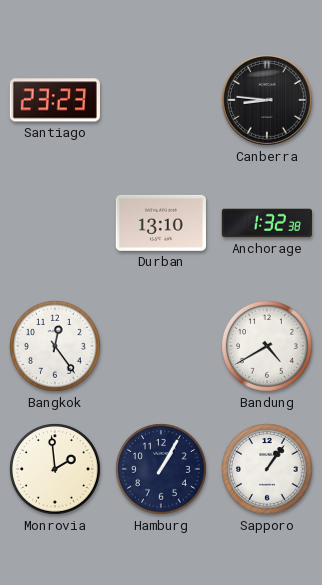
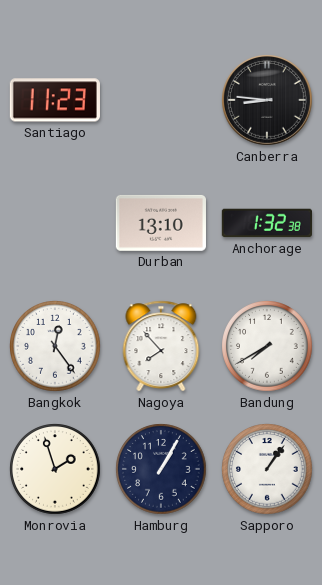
Santiago: 23:23 -> 11:23
Nagoya: none -> 7:53
Bandung: 4:40 -> 7:40
Monrovia: 1:59 -> 1:57
